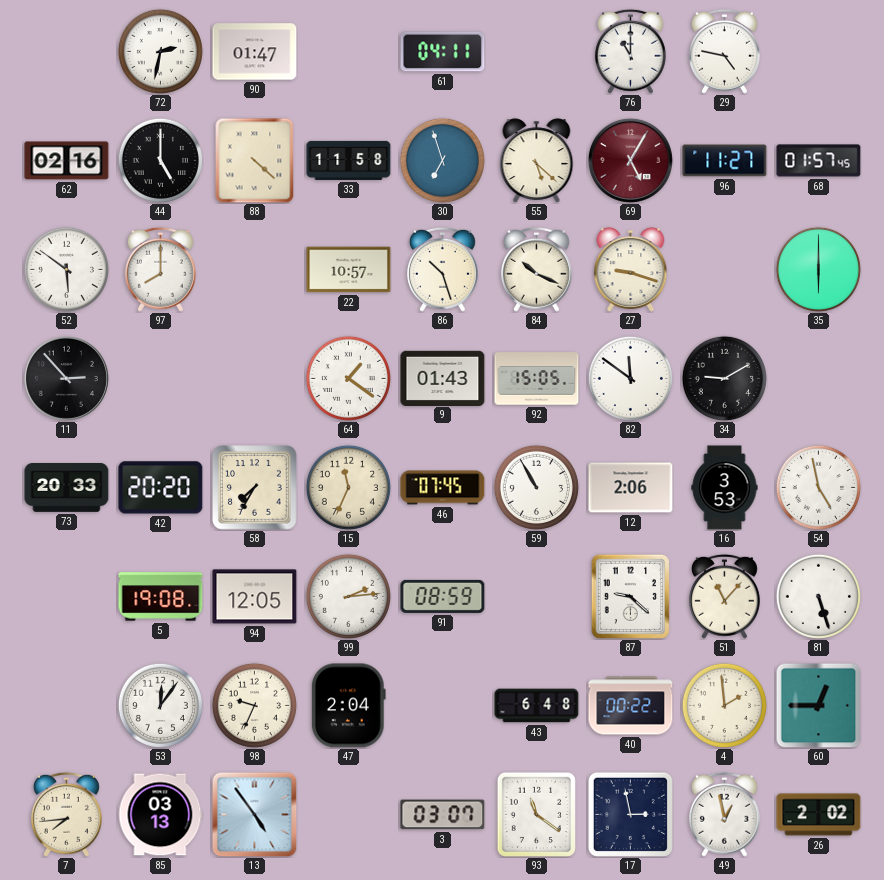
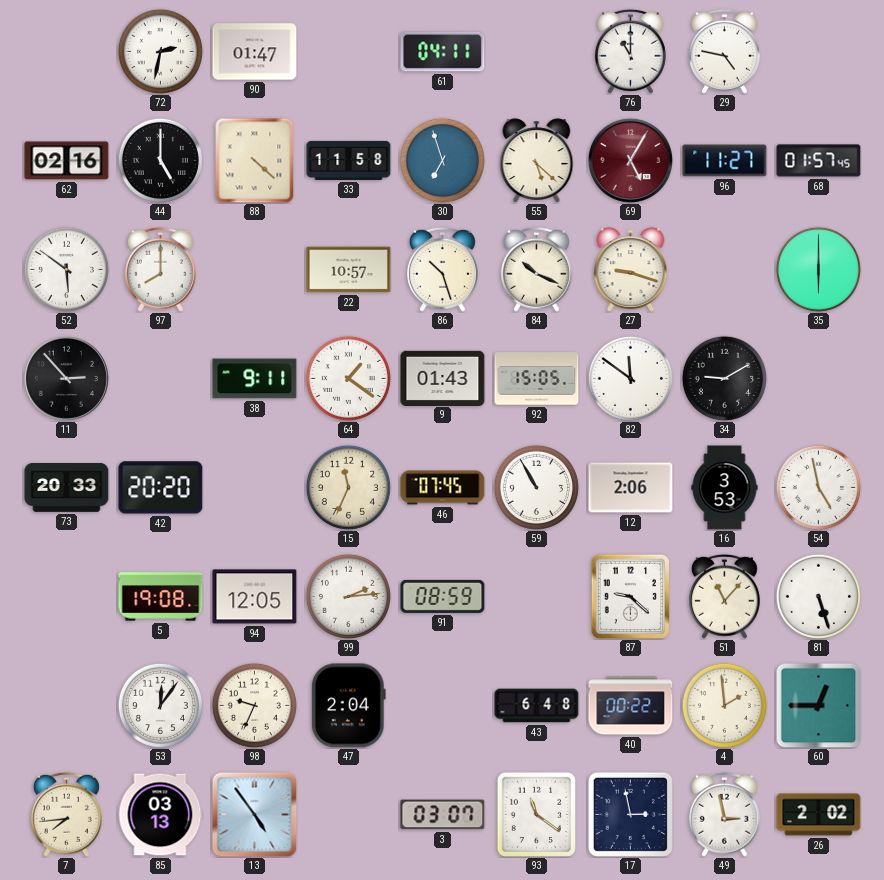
38: none -> 9:11
58: 7:35 -> none
49: 12:58 -> 2:58
